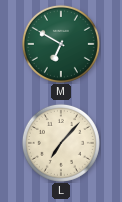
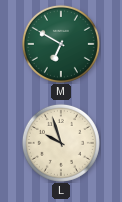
L: 7:07 -> 9:57
